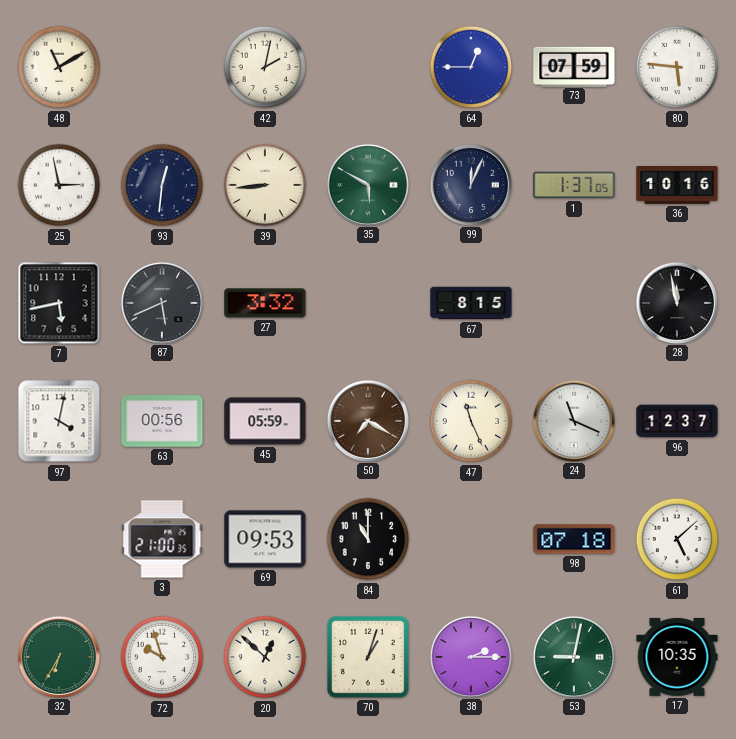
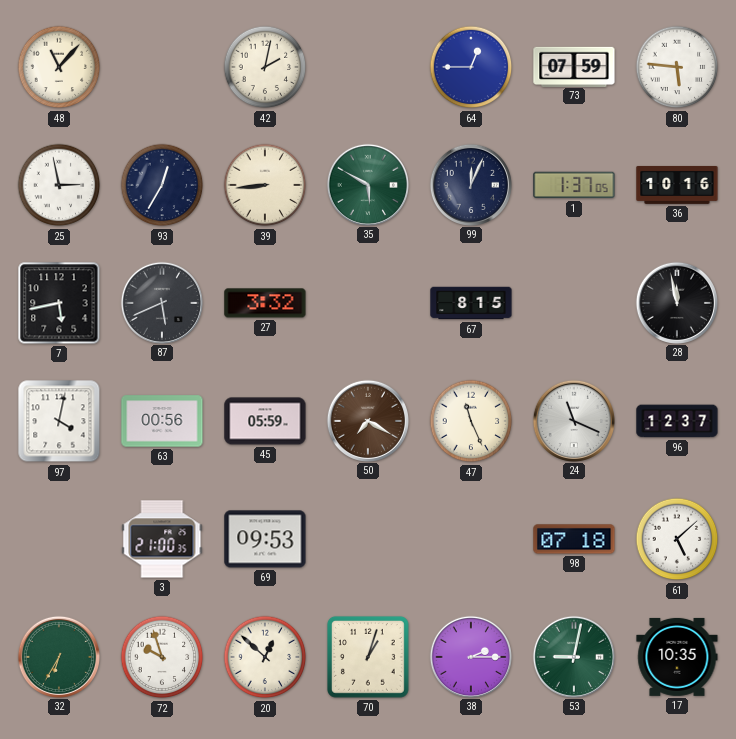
48: 11:10 -> 11:07
93: 12:31 -> 12:35
84: 11:00 -> none
